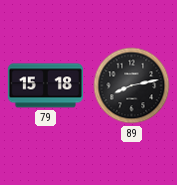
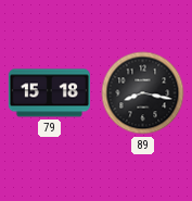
89: 8:13 -> 8:17
